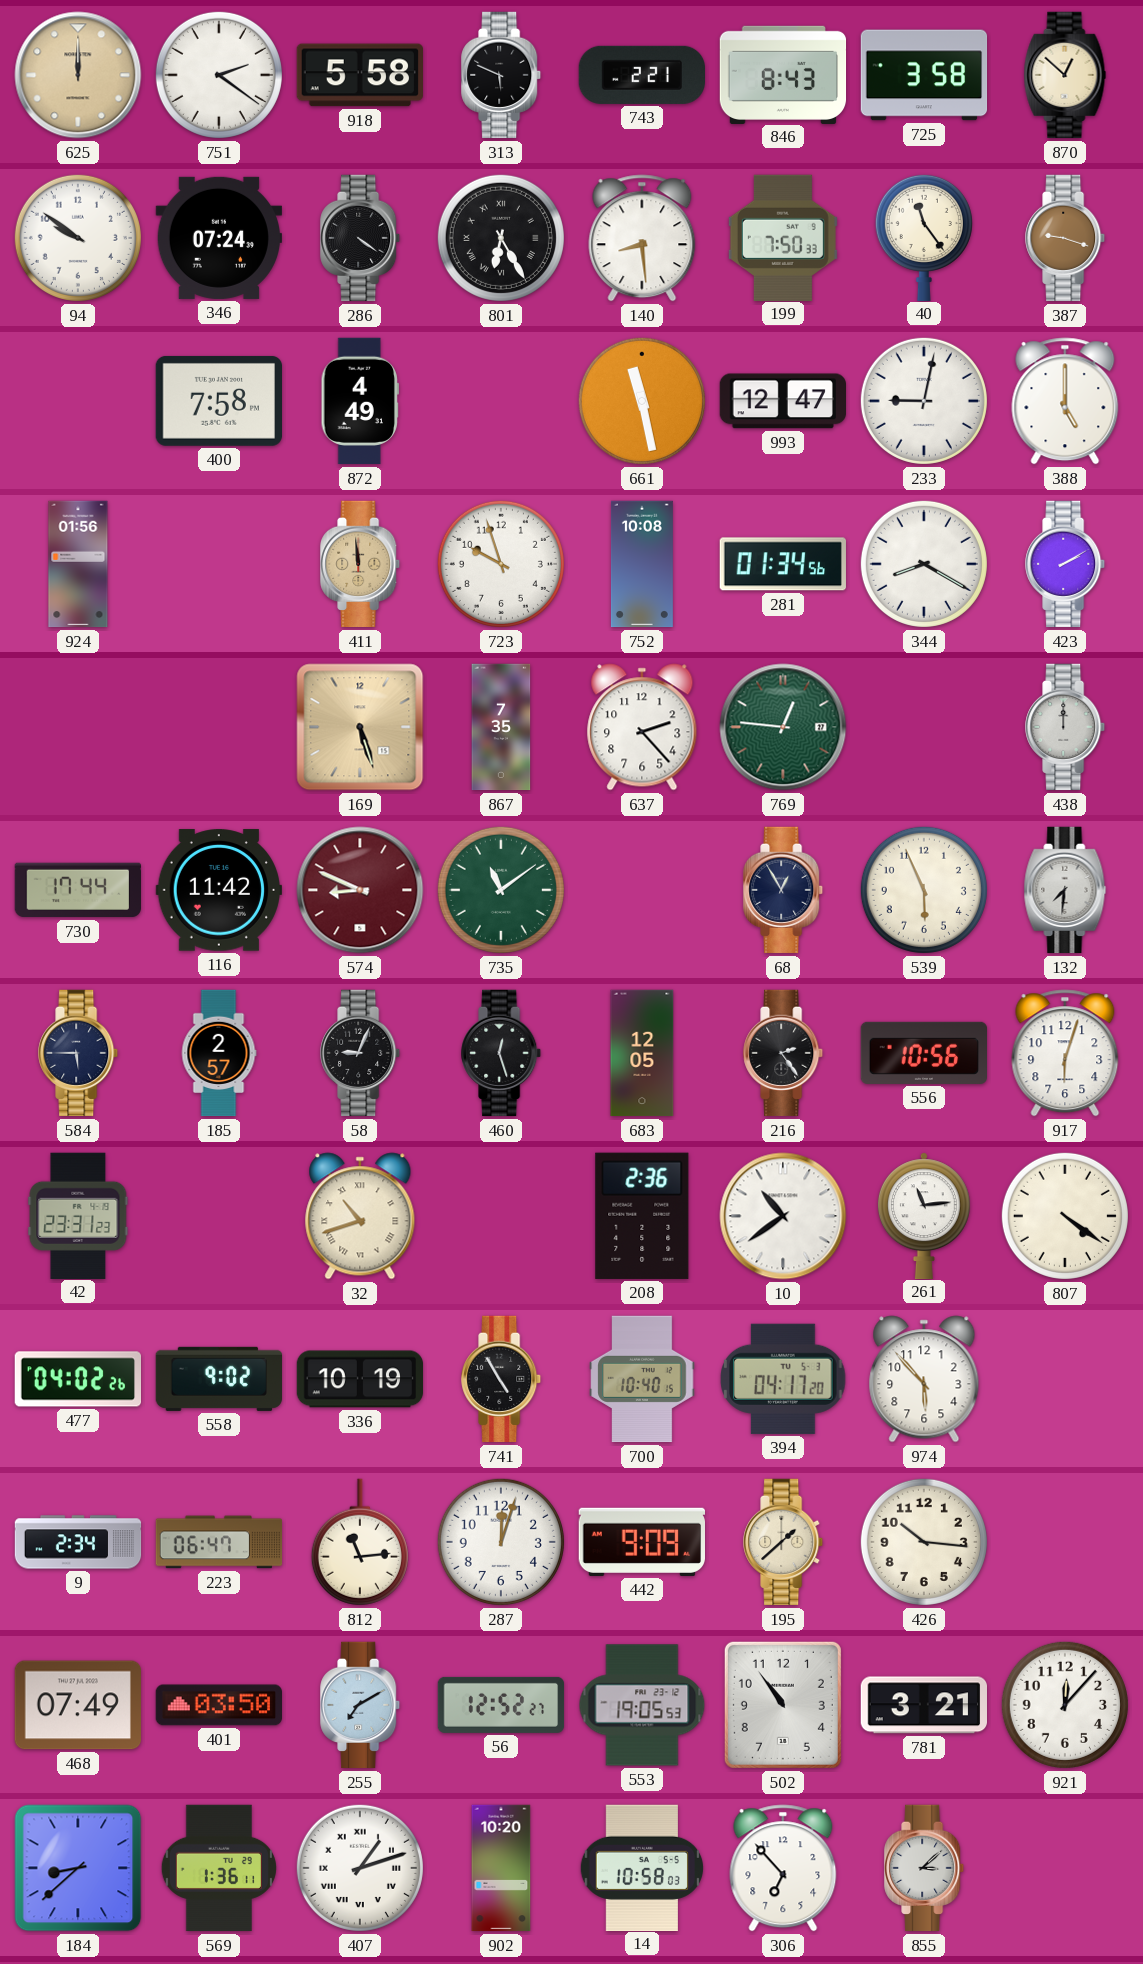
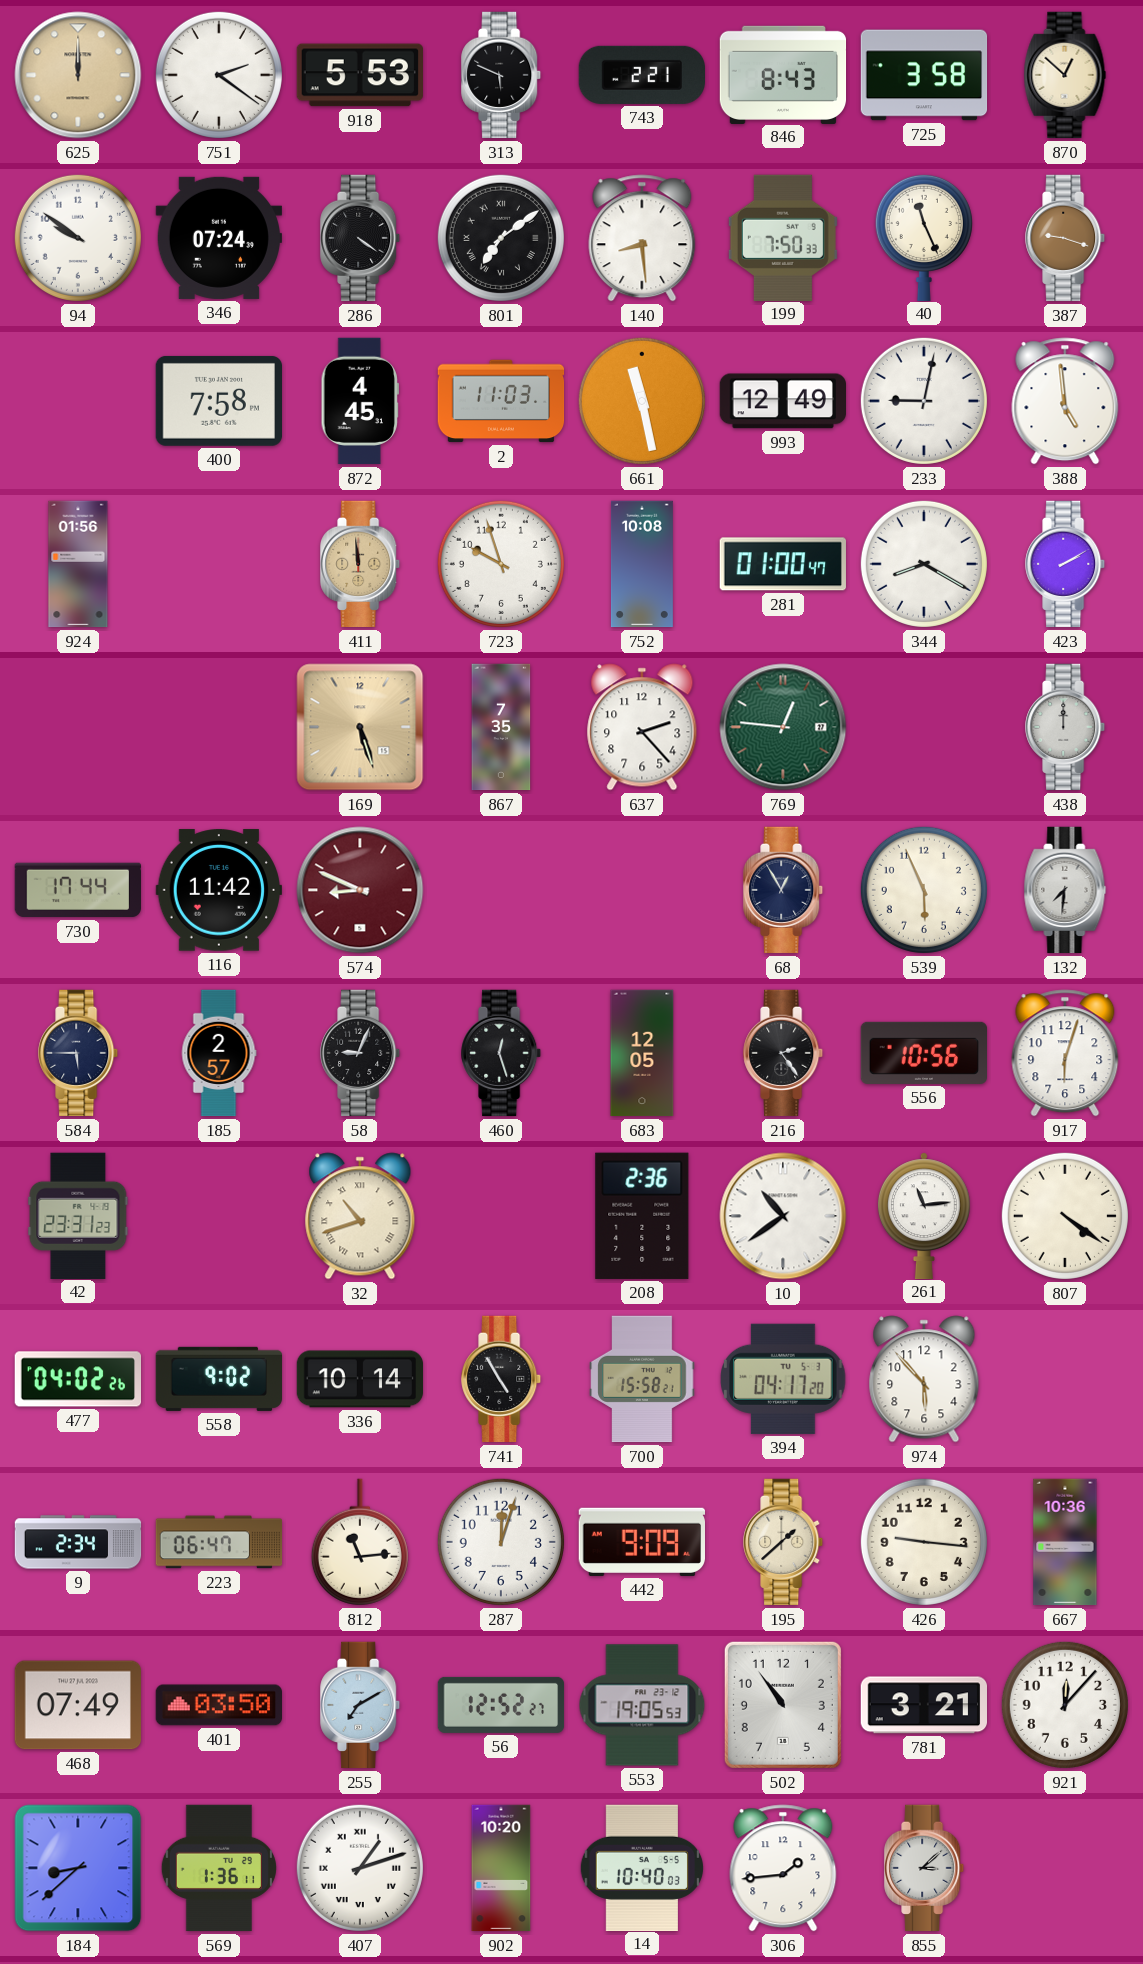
918: 5:58 -> 5:53
801: 6:25 -> 7:09
40: 11:24 -> 11:26
872: 4:49 -> 4:45
2: none -> 11:03
993: 12:47 -> 12:49
388: 5:00 -> 4:59
281: 01:34 -> 01:00
735: 11:09 -> none
336: 10:19 -> 10:14
700: 10:40 -> 15:58
426: 10:16 -> 9:16
667: none -> 10:36
14: 10:58 -> 10:40
306: 6:53 -> 1:44
